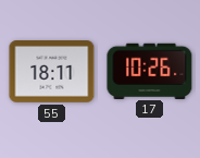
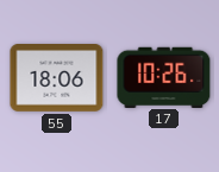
55: 18:11 -> 18:06
